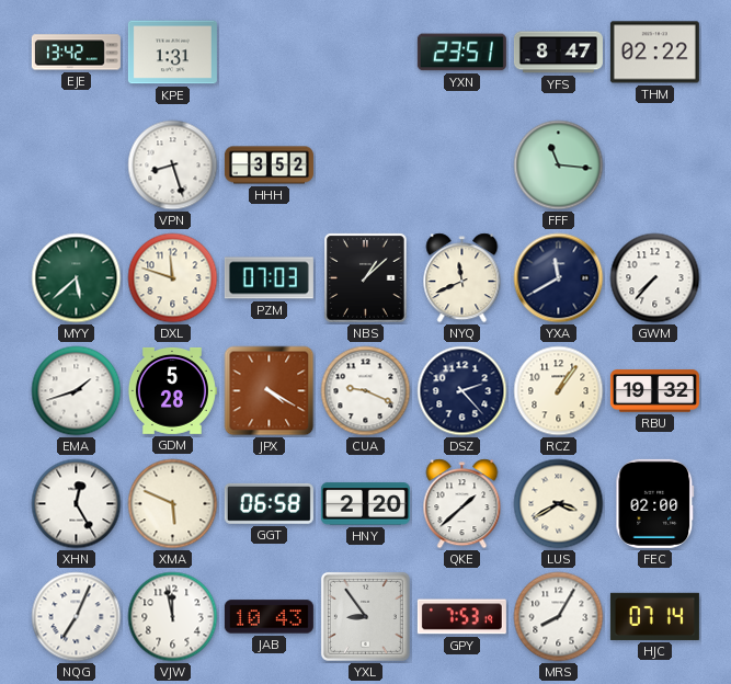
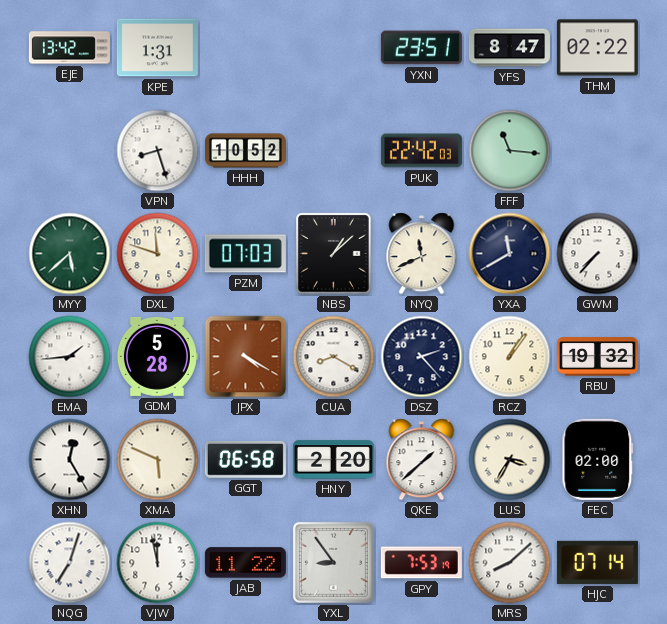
HHH: 3:52 -> 10:52
PUK: none -> 22:42
EMA: 1:42 -> 1:44
CUA: 9:19 -> 8:20
LUS: 3:40 -> 3:35
NQG: 7:04 -> 7:03
JAB: 10:43 -> 11:22
MRS: 8:05 -> 8:08
